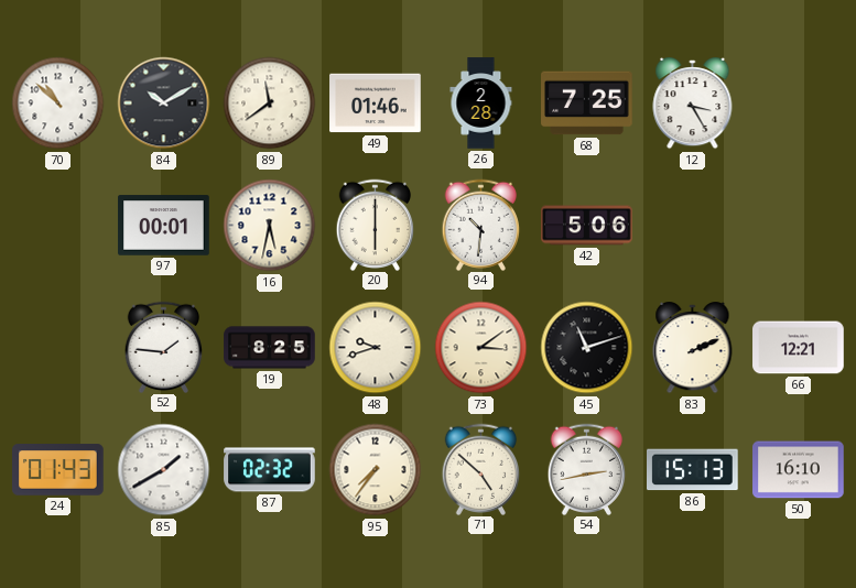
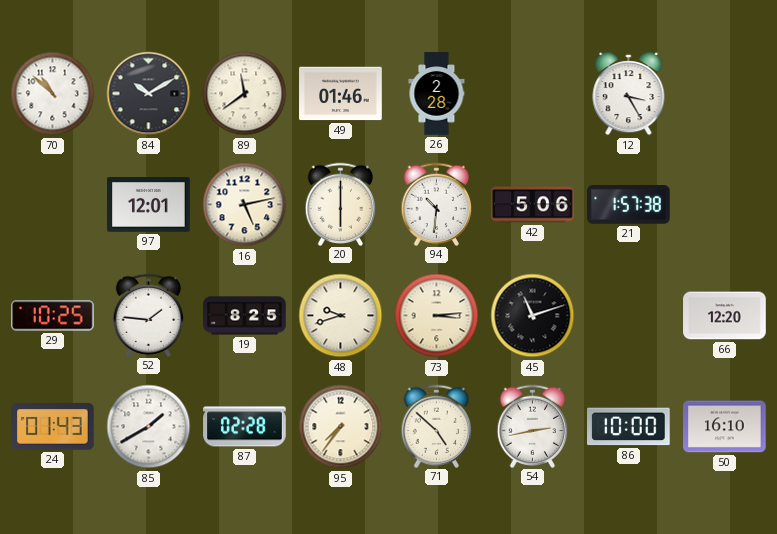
68: 7:25 -> none
97: 00:01 -> 12:01
16: 5:32 -> 5:13
21: none -> 1:57
29: none -> 10:25
73: 3:09 -> 3:14
83: 2:11 -> none
66: 12:21 -> 12:20
87: 02:32 -> 02:28
86: 15:13 -> 10:00
